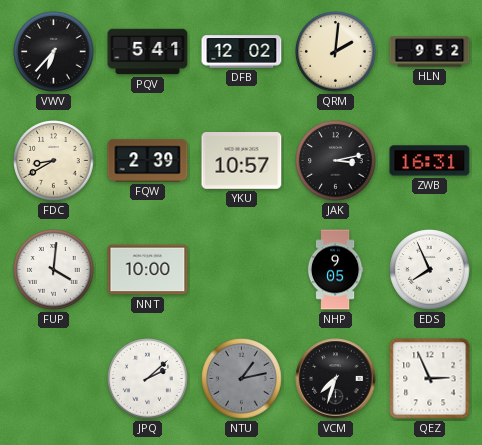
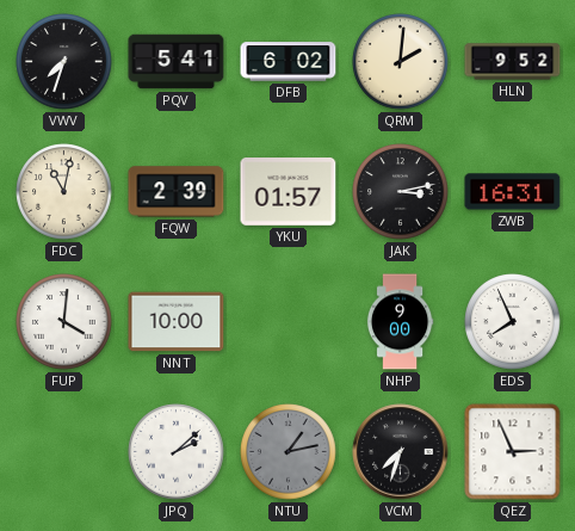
VWV: 6:37 -> 7:33
DFB: 12:02 -> 6:02
FDC: 8:40 -> 11:02
YKU: 10:57 -> 01:57
NHP: 9:05 -> 9:00
